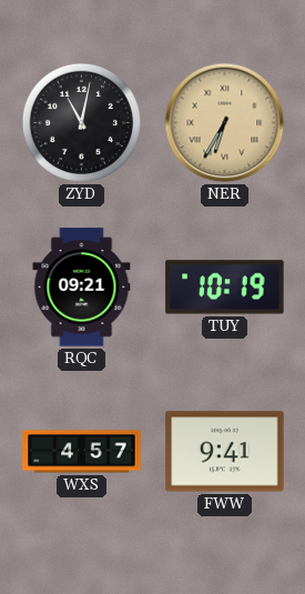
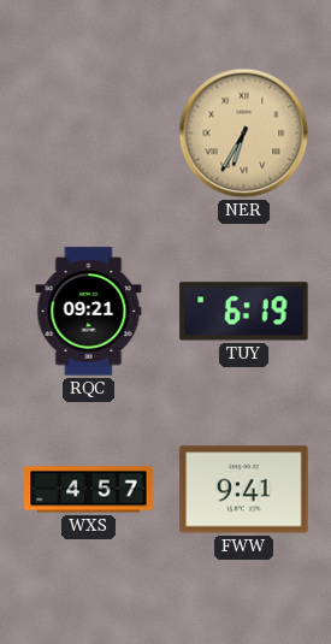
ZYD: 11:02 -> none
TUY: 10:19 -> 6:19
